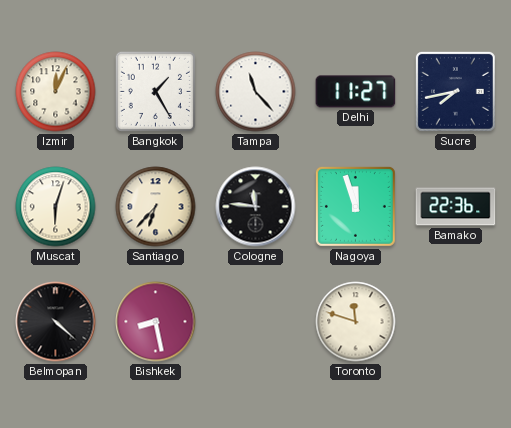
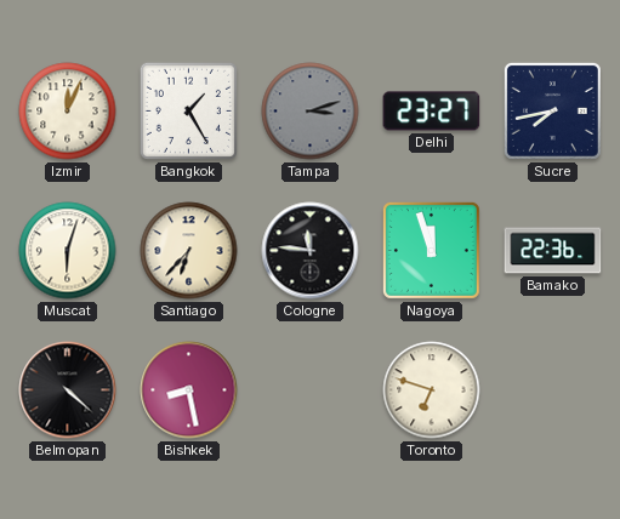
Tampa: 11:23 -> 3:12
Tampa dial: white -> grey
Delhi: 11:27 -> 23:27
Toronto: 11:48 -> 6:48
